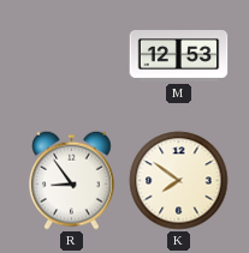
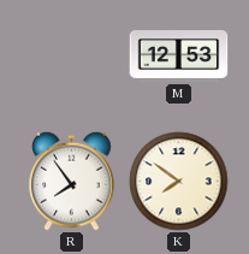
R: 8:54 -> 7:54
